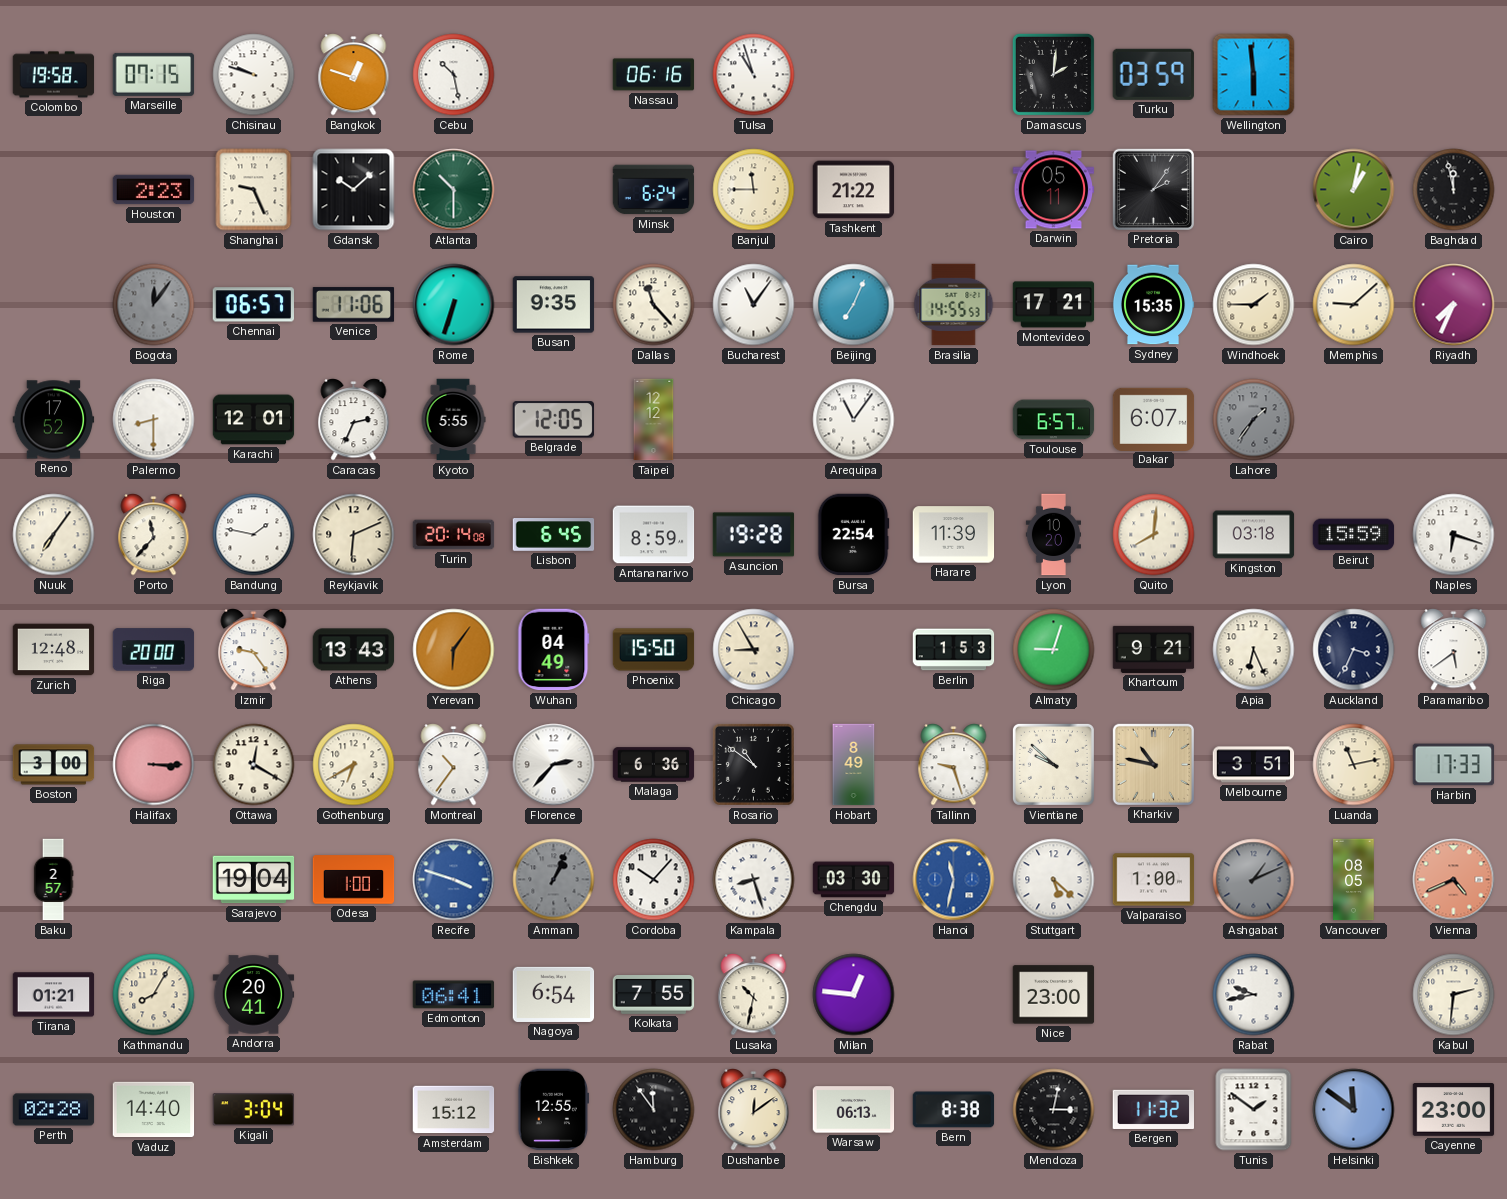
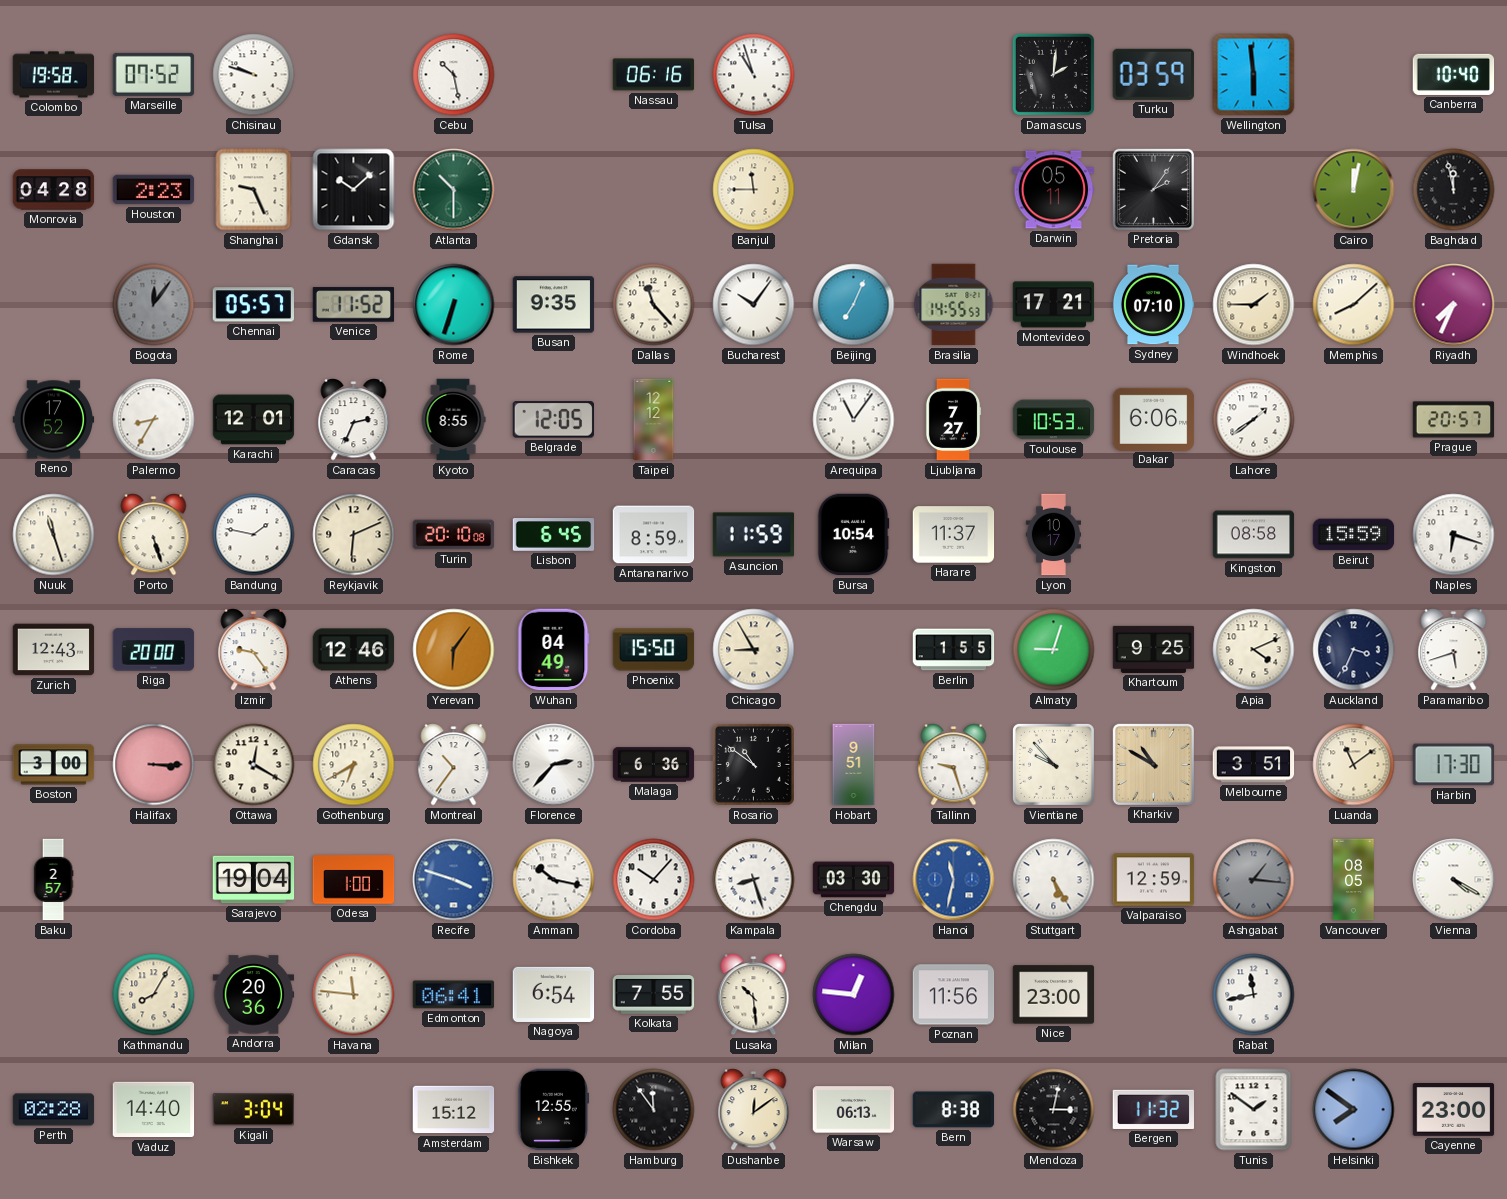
Marseille: 07:15 -> 07:52
Bangkok: 12:48 -> none
Canberra: none -> 10:40
Monrovia: none -> 04:28
Minsk: 6:24 -> none
Tashkent: 21:22 -> none
Cairo: 1:02 -> 12:02
Chennai: 06:57 -> 05:57
Venice: 11:06 -> 11:52
Bucharest: 11:06 -> 10:06
Sydney: 15:35 -> 07:10
Memphis: 9:08 -> 8:08
Palermo: 8:30 -> 8:35
Kyoto: 5:55 -> 8:55
Ljubljana: none -> 7:27
Toulouse: 6:57 -> 10:53
Dakar: 6:07 -> 6:06
Lahore: 1:36 -> 1:39
Lahore dial: grey -> white
Prague: none -> 20:57
Nuuk: 7:06 -> 11:27
Porto: 11:37 -> 5:27
Turin: 20:14 -> 20:10
Asuncion: 19:28 -> 11:59
Bursa: 22:54 -> 10:54
Harare: 11:39 -> 11:37
Lyon: 10:20 -> 10:17
Quito: 8:01 -> none
Kingston: 03:18 -> 08:58
Zurich: 12:48 -> 12:43
Athens: 13:43 -> 12:46
Berlin: 1:53 -> 1:55
Khartoum: 9:21 -> 9:25
Apia: 6:26 -> 4:11
Paramaribo: 5:39 -> 5:42
Hobart: 8:49 -> 9:51
Vientiane: 9:52 -> 9:53
Kharkiv: 10:47 -> 10:50
Luanda: 11:13 -> 11:09
Harbin: 17:33 -> 17:30
Amman: 1:04 -> 10:17
Amman dial: grey -> white
Stuttgart: 5:22 -> 5:25
Valparaiso: 1:00 -> 12:59
Ashgabat: 1:11 -> 1:16
Vienna: 4:41 -> 4:20
Vienna dial: salmon -> white
Tirana: 01:21 -> none
Andorra: 20:41 -> 20:36
Havana: none -> 11:46
Lusaka: 10:32 -> 10:29
Poznan: none -> 11:56
Rabat: 9:43 -> 11:43
Kabul: 2:31 -> none
Helsinki: 11:51 -> 7:51
